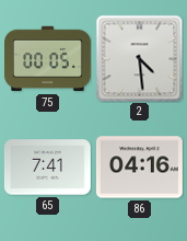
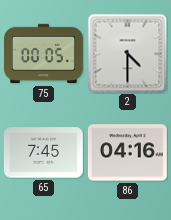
2: 4:29 -> 4:30
65: 7:41 -> 7:45
